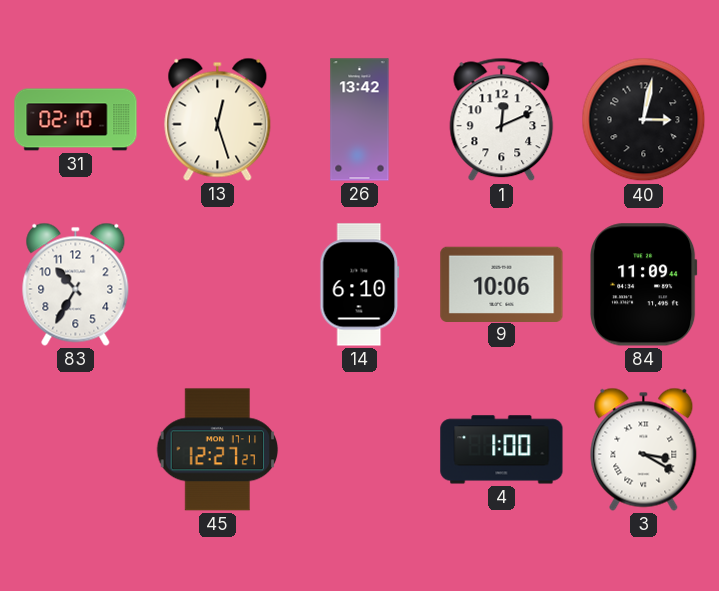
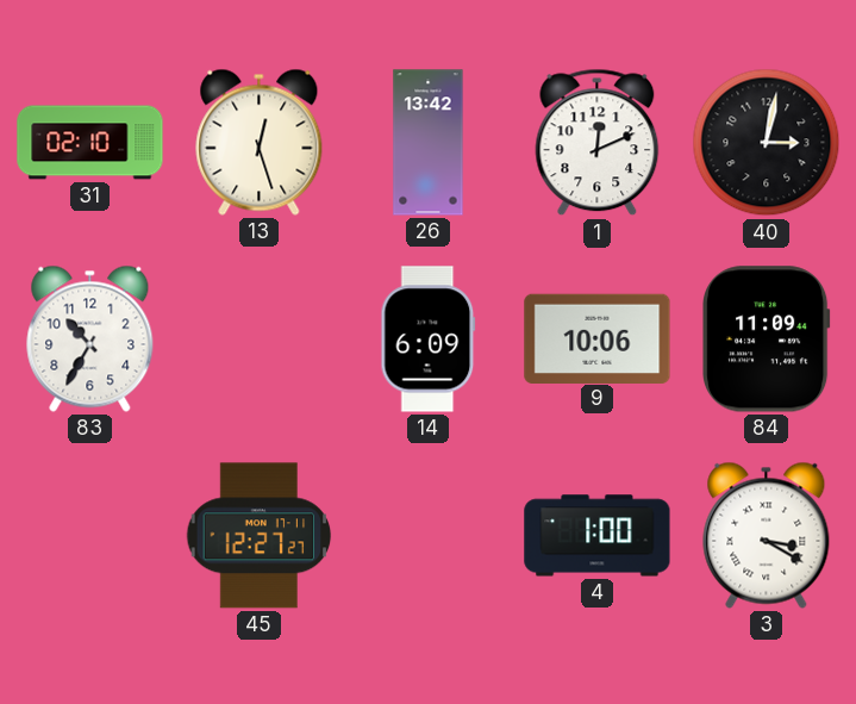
14: 6:10 -> 6:09
